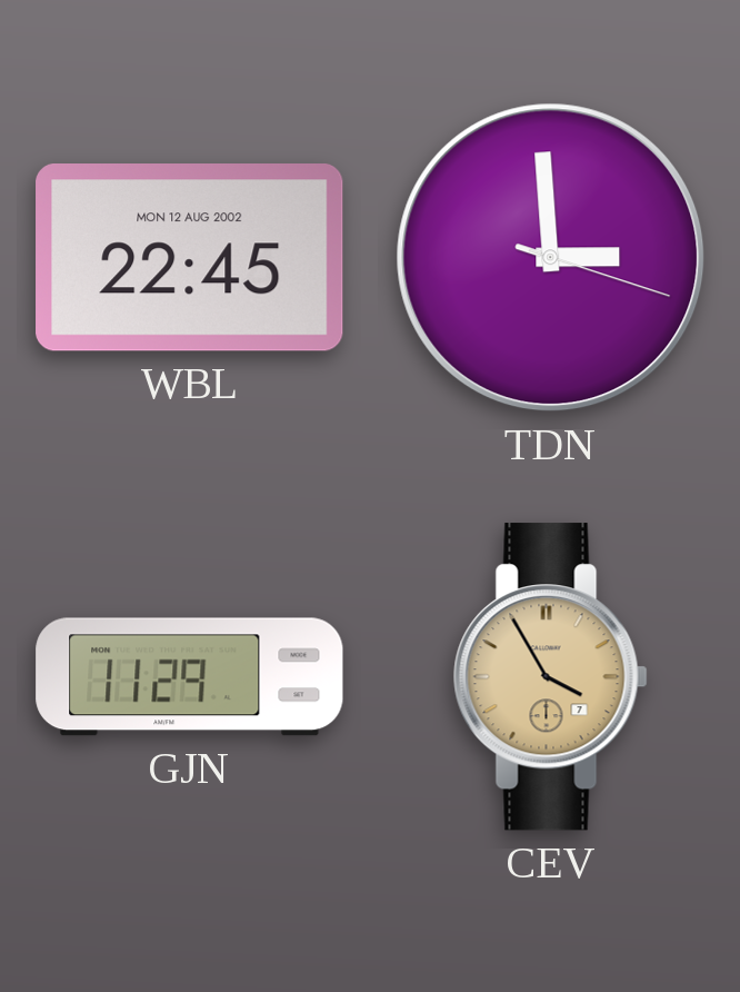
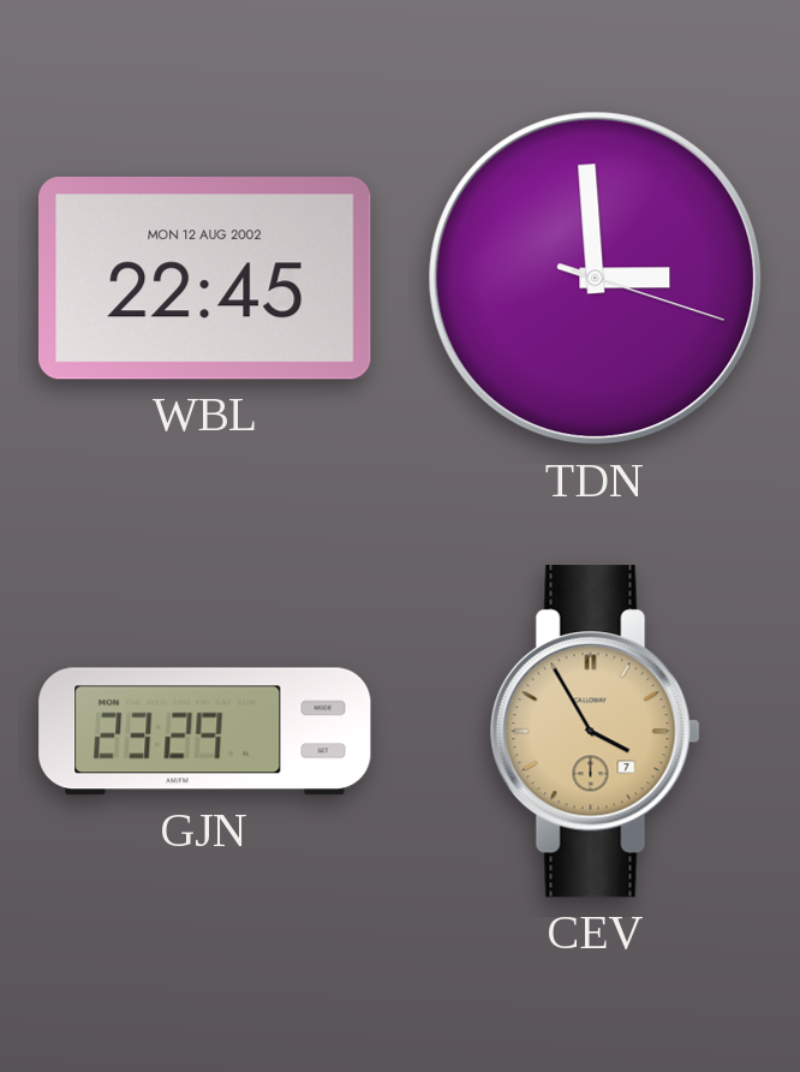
GJN: 11:29 -> 23:29
